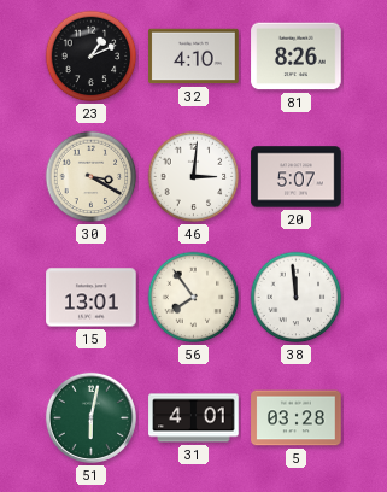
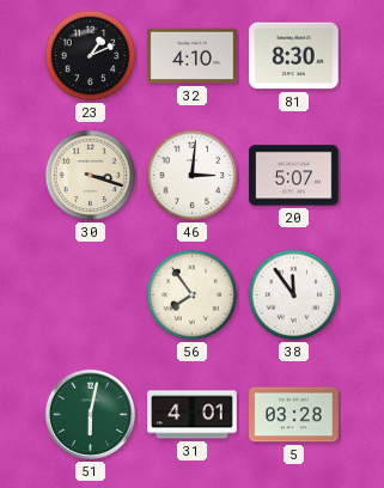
81: 8:26 -> 8:30
30: 3:20 -> 3:18
15: 13:01 -> none
38: 11:59 -> 11:54
